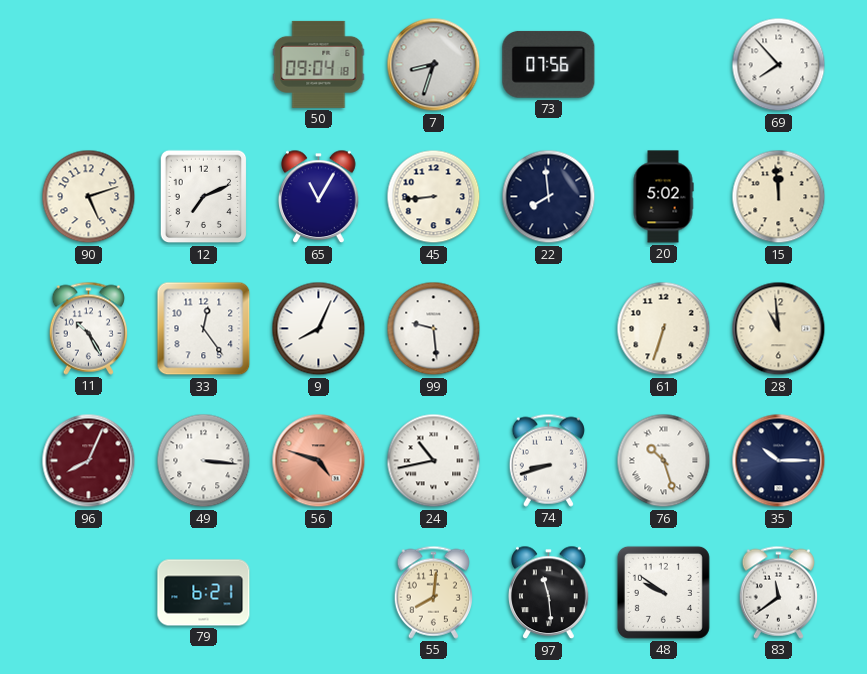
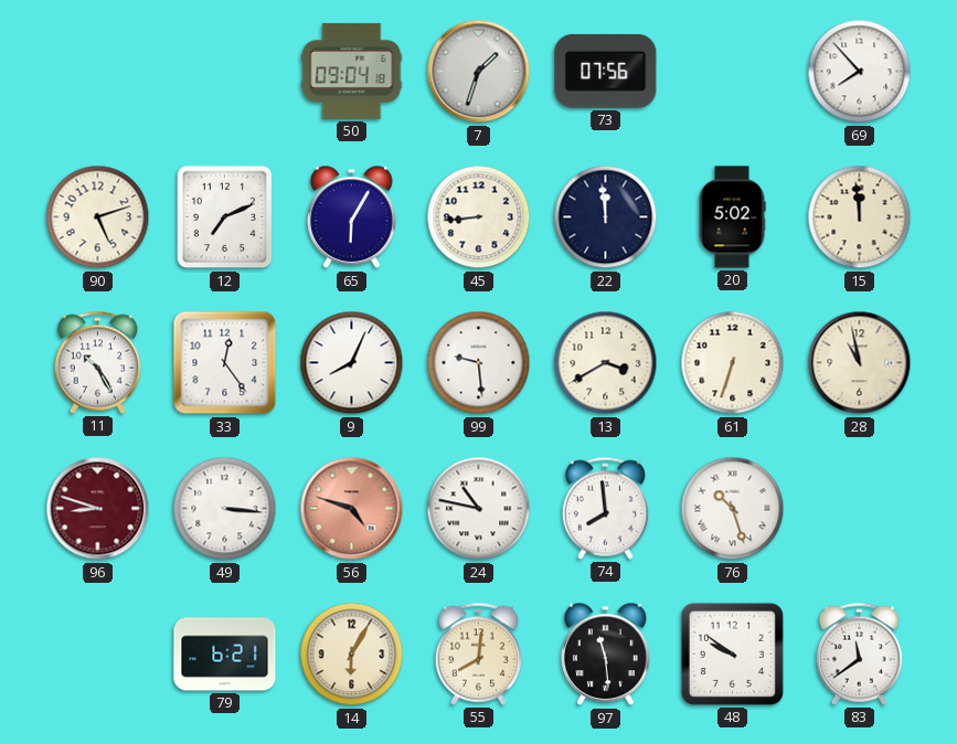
7: 8:33 -> 1:33
65: 11:05 -> 6:05
22: 7:59 -> 11:59
13: none -> 3:40
28: 10:59 -> 10:58
96: 8:04 -> 8:48
24: 10:43 -> 10:47
74: 8:42 -> 7:59
35: 10:15 -> none
14: none -> 6:05
